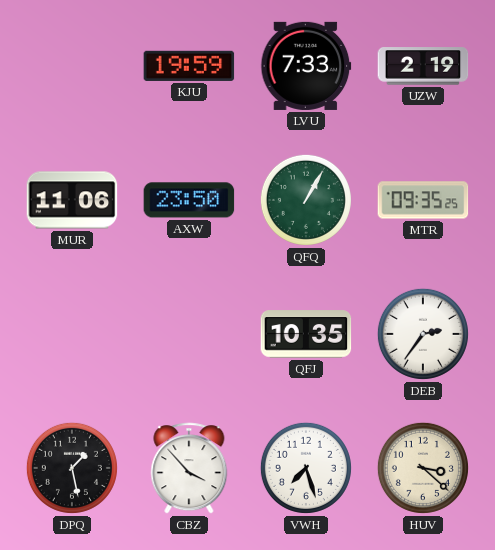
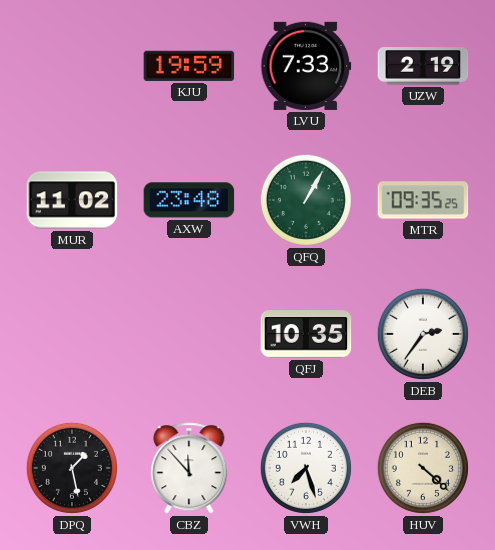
MUR: 11:06 -> 11:02
AXW: 23:50 -> 23:48
CBZ: 3:53 -> 11:53
HUV: 3:22 -> 4:22
